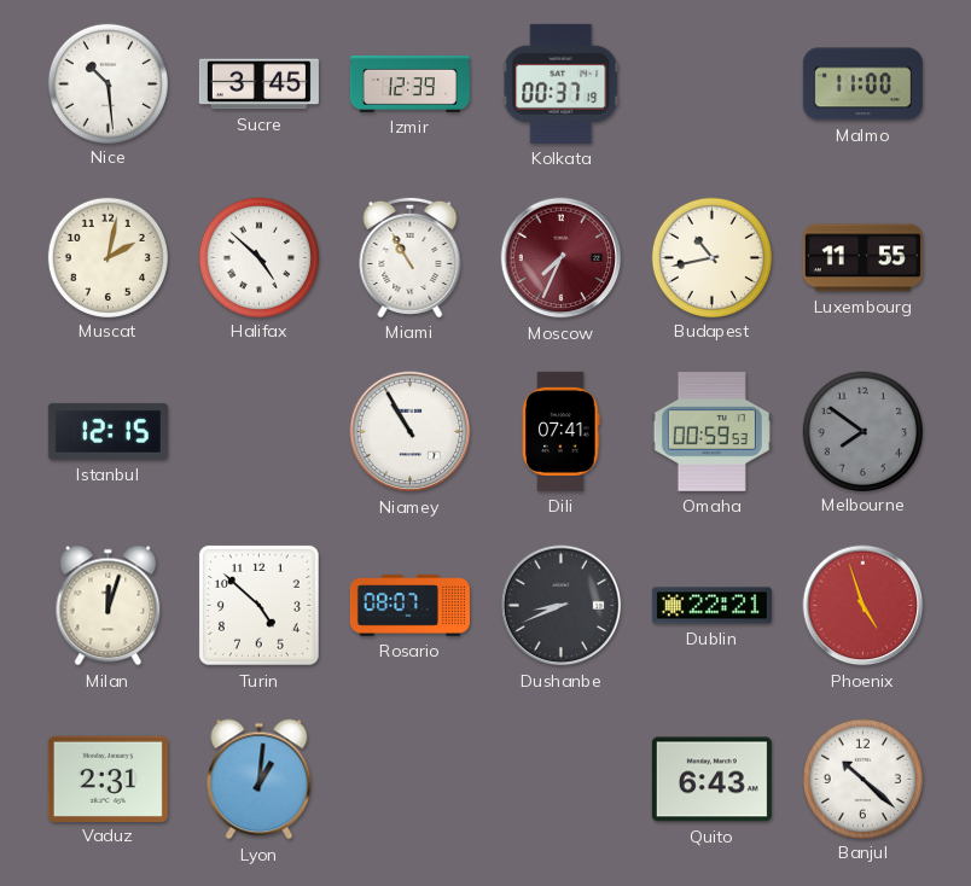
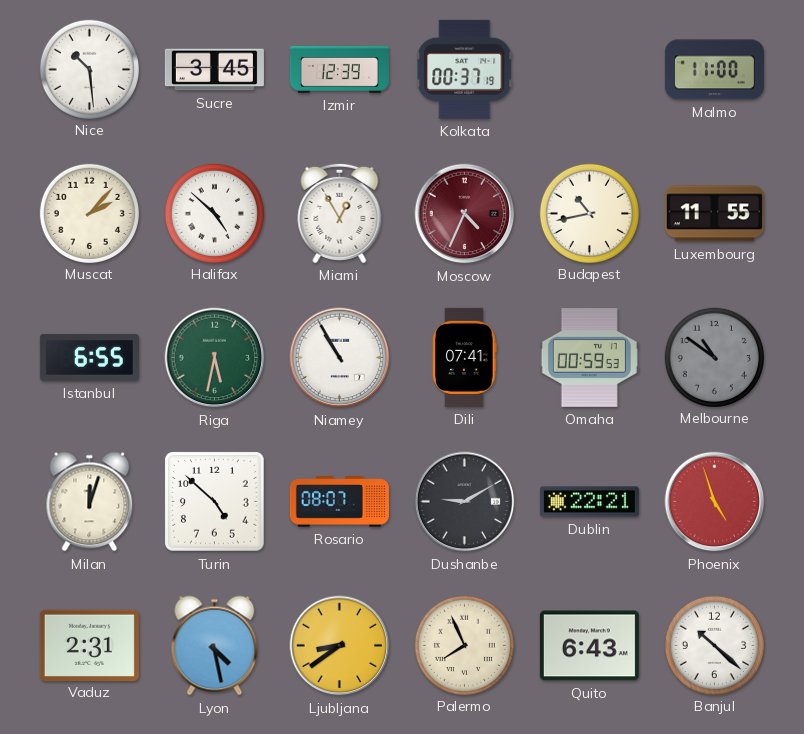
Muscat: 2:02 -> 2:07
Miami: 10:55 -> 12:55
Moscow: 7:34 -> 4:34
Istanbul: 12:15 -> 6:55
Riga: none -> 5:32
Melbourne: 7:51 -> 10:51
Dushanbe: 8:41 -> 9:10
Lyon: 1:01 -> 4:28
Ljubljana: none -> 8:39
Palermo: none -> 7:56
